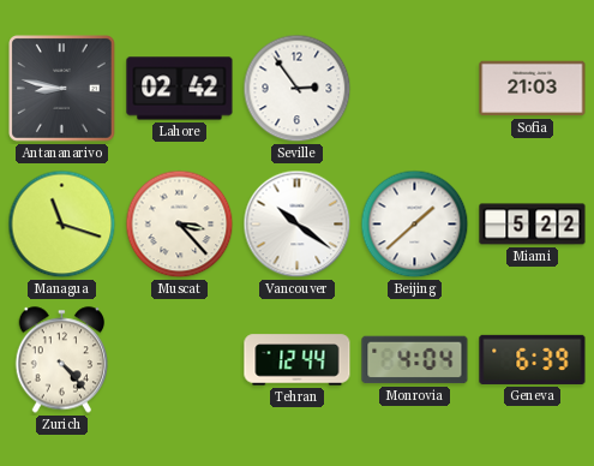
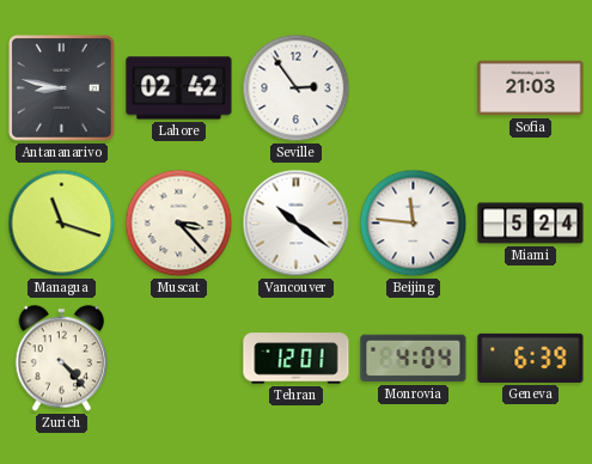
Beijing: 1:38 -> 11:46
Miami: 5:22 -> 5:24
Tehran: 12:44 -> 12:01
